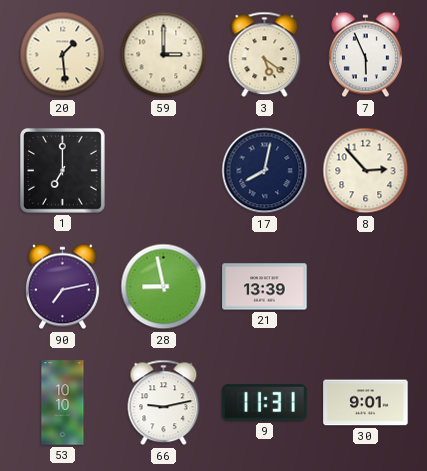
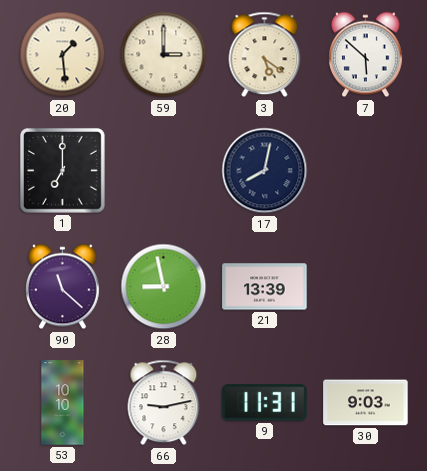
7: 5:56 -> 5:52
8: 2:53 -> none
90: 7:13 -> 11:22
30: 9:01 -> 9:03
